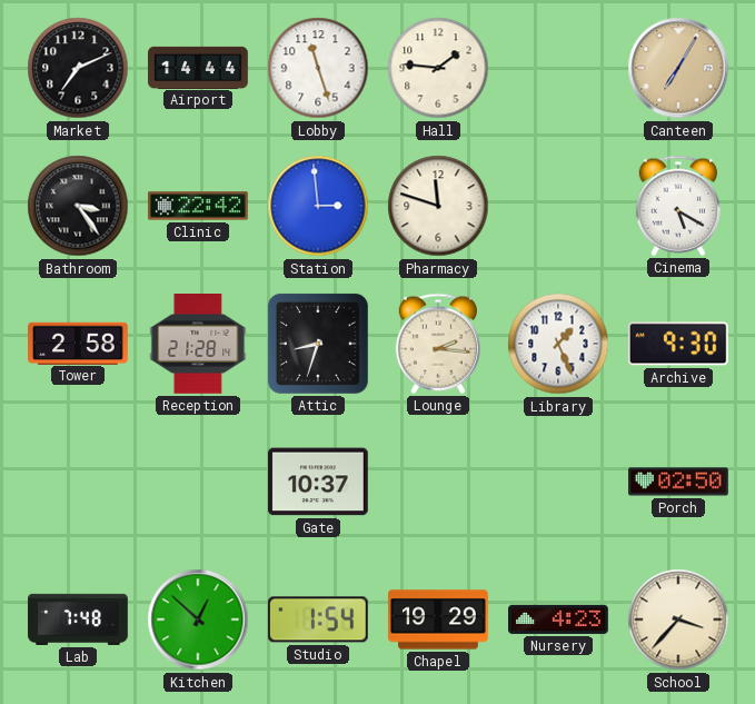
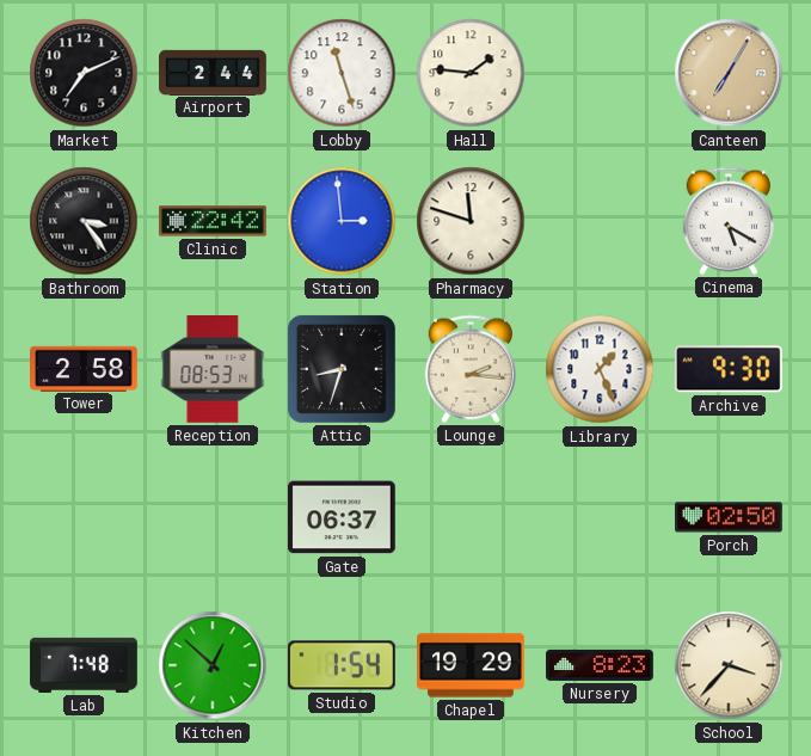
Airport: 14:44 -> 2:44
Reception: 21:28 -> 08:53
Gate: 10:37 -> 06:37
Nursery: 4:23 -> 8:23
